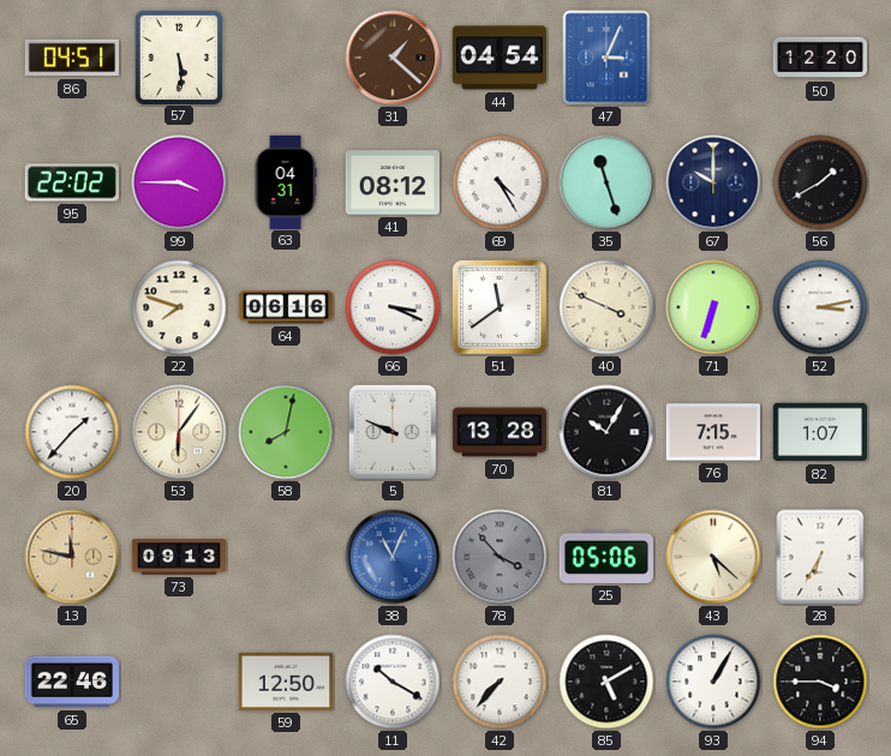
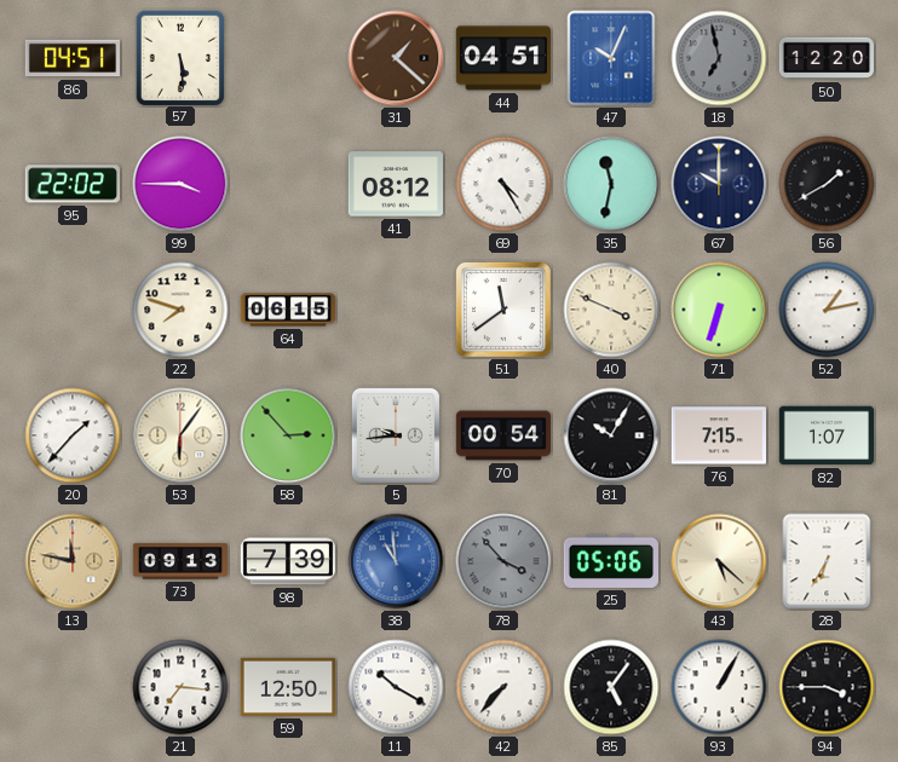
44: 04:54 -> 04:51
47: 3:04 -> 10:04
18: none -> 6:58
63: 04:31 -> none
35: 11:27 -> 11:32
64: 06:16 -> 06:15
66: 3:19 -> none
52: 3:13 -> 1:13
58: 8:02 -> 2:53
5: 9:49 -> 9:44
70: 13:28 -> 00:54
98: none -> 7:39
38: 11:04 -> 10:59
65: 22:46 -> none
21: none -> 7:16
85: 5:10 -> 5:06
